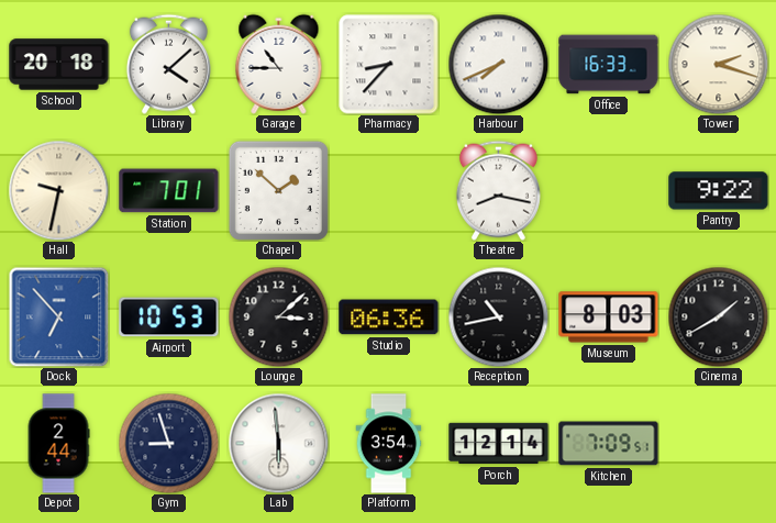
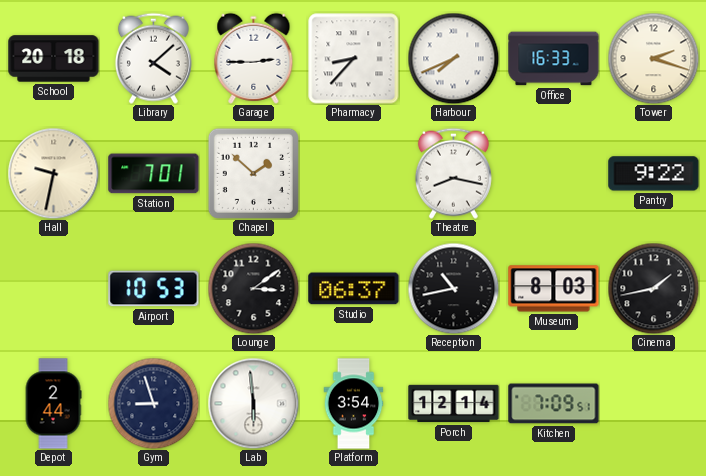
Garage: 10:45 -> 2:45
Dock: 6:53 -> none
Lounge: 3:08 -> 3:09
Studio: 06:36 -> 06:37
Cinema: 1:40 -> 1:43
